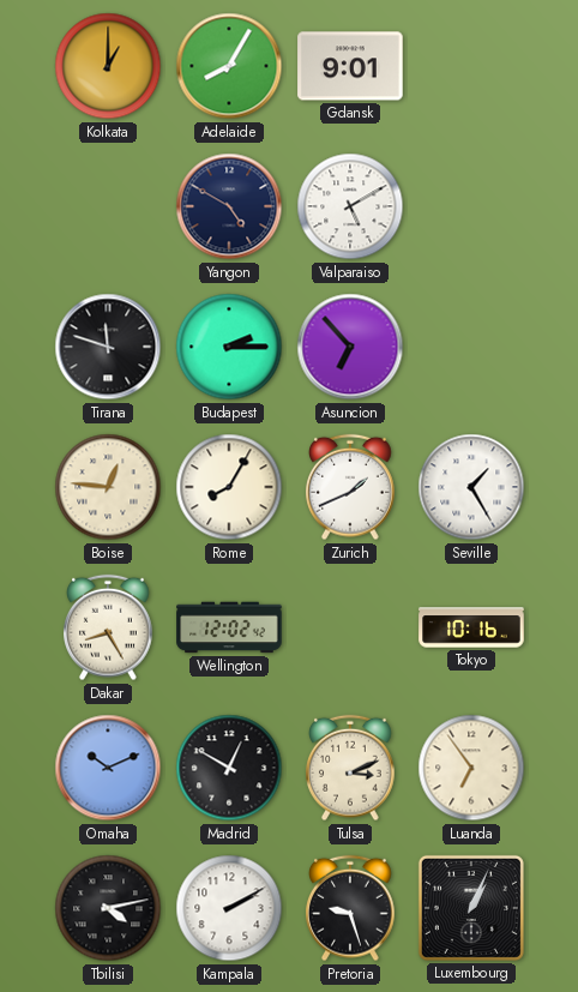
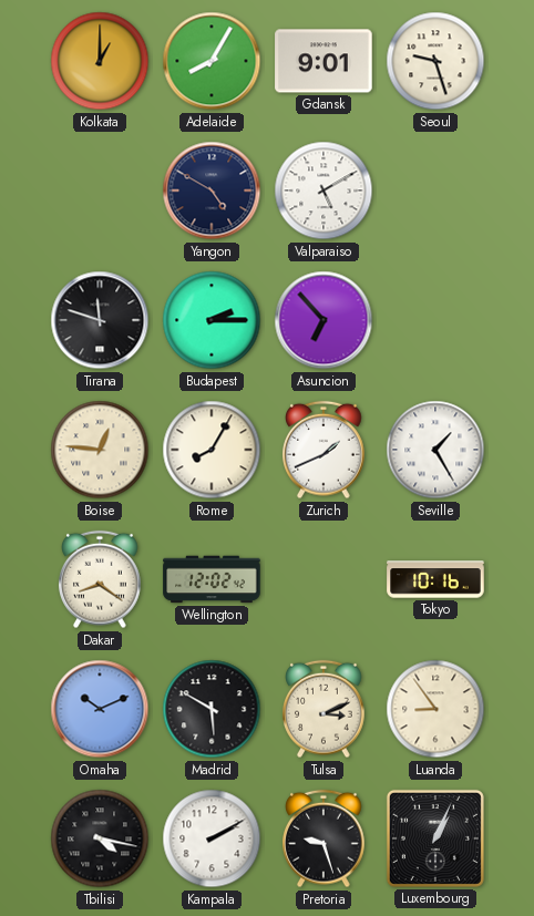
Seoul: none -> 9:27
Dakar: 8:25 -> 8:21
Madrid: 12:50 -> 5:50
Luanda: 6:54 -> 8:54
Tbilisi: 4:13 -> 4:17
